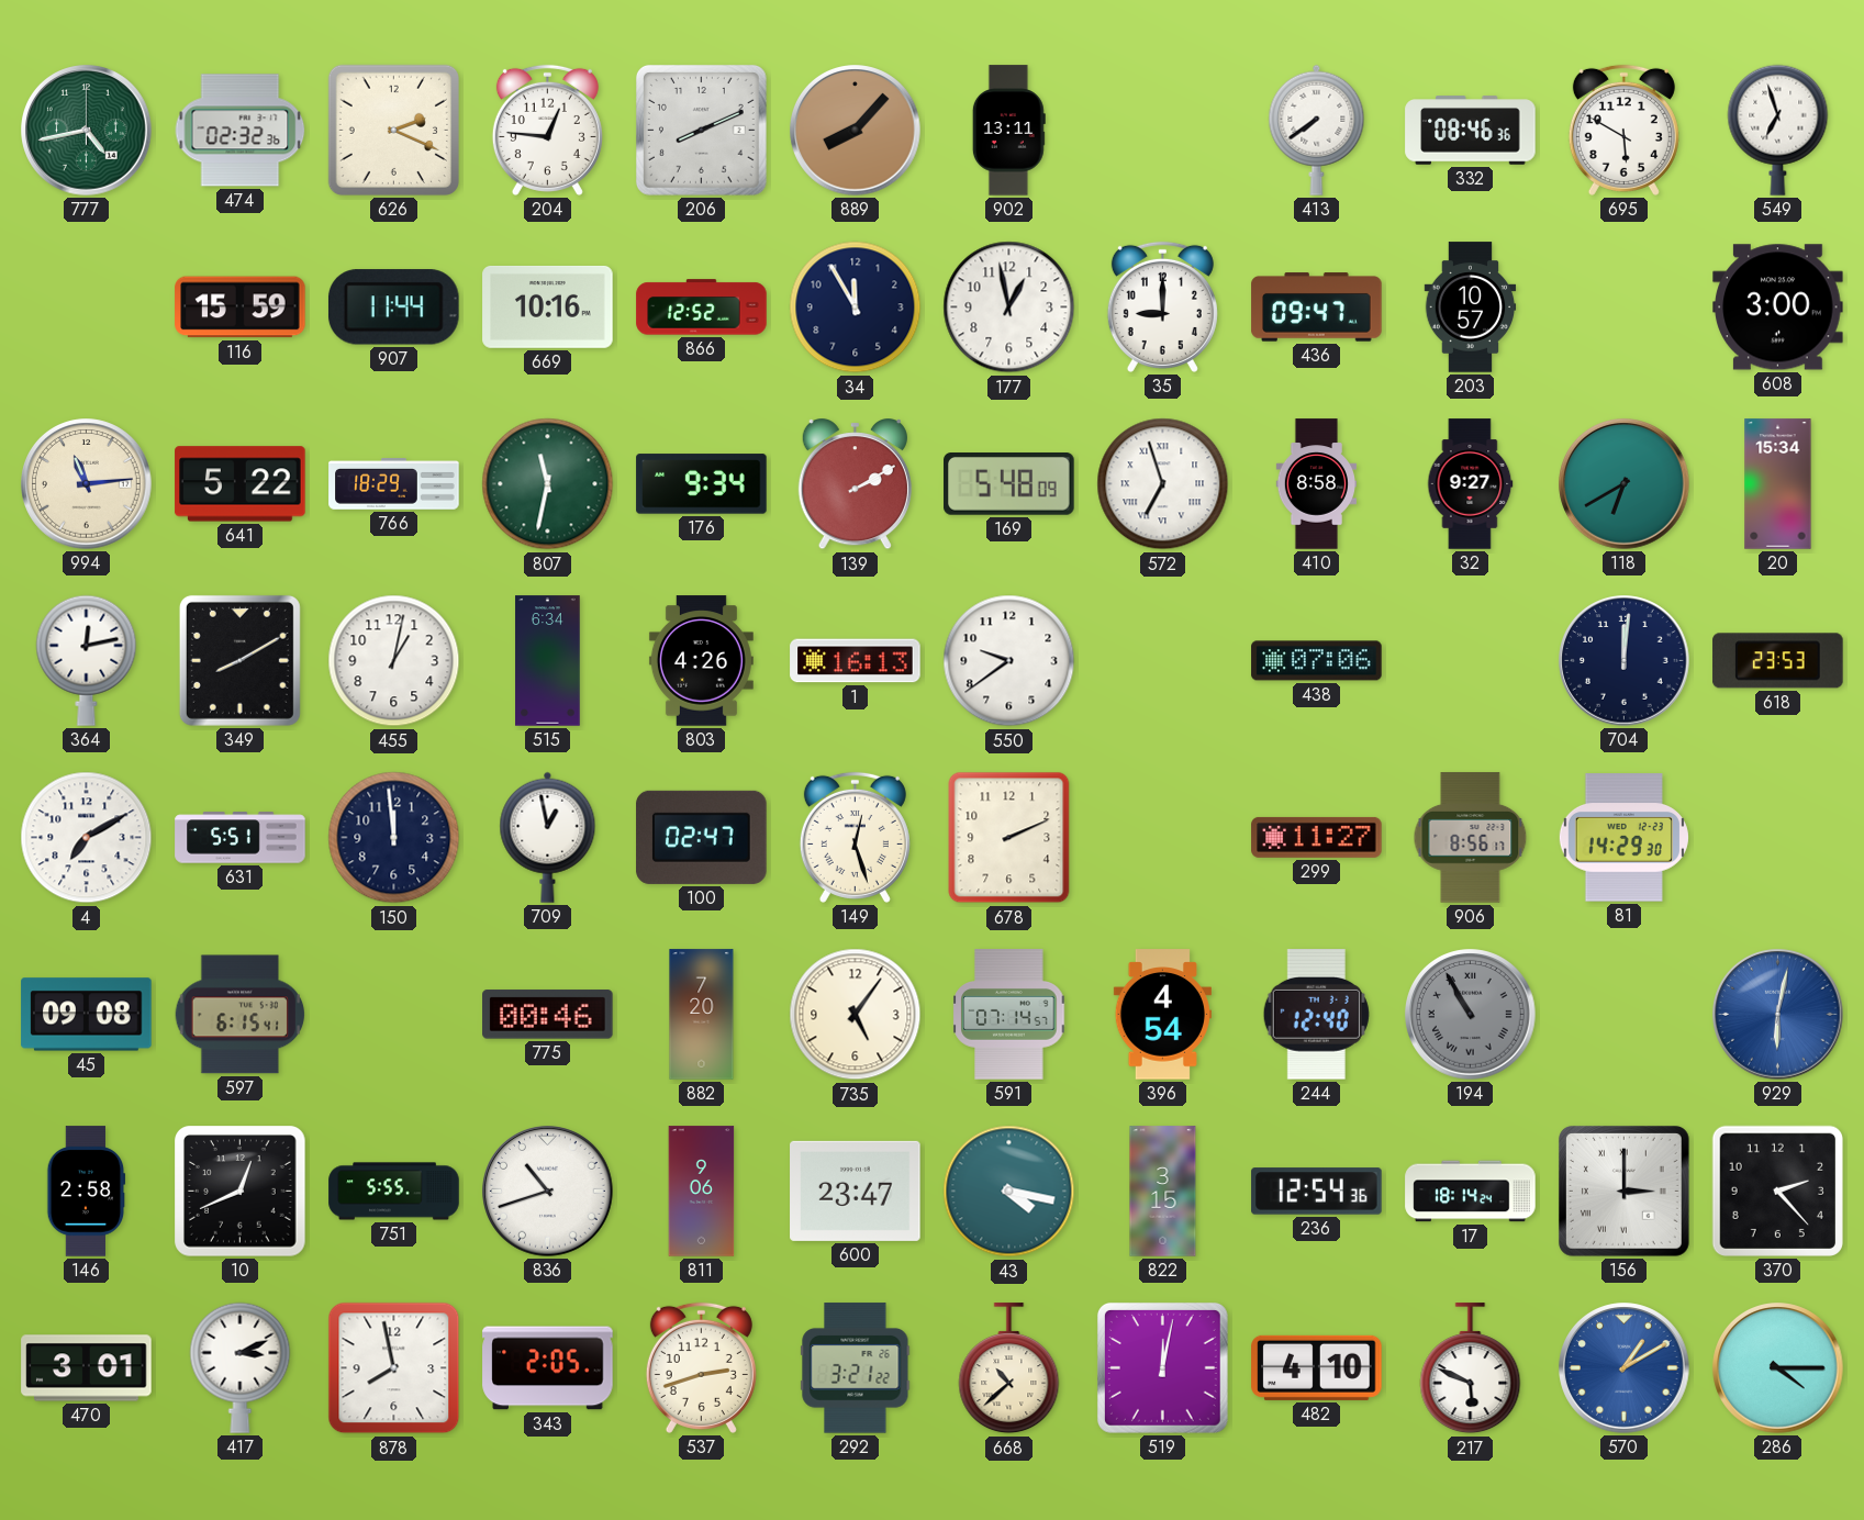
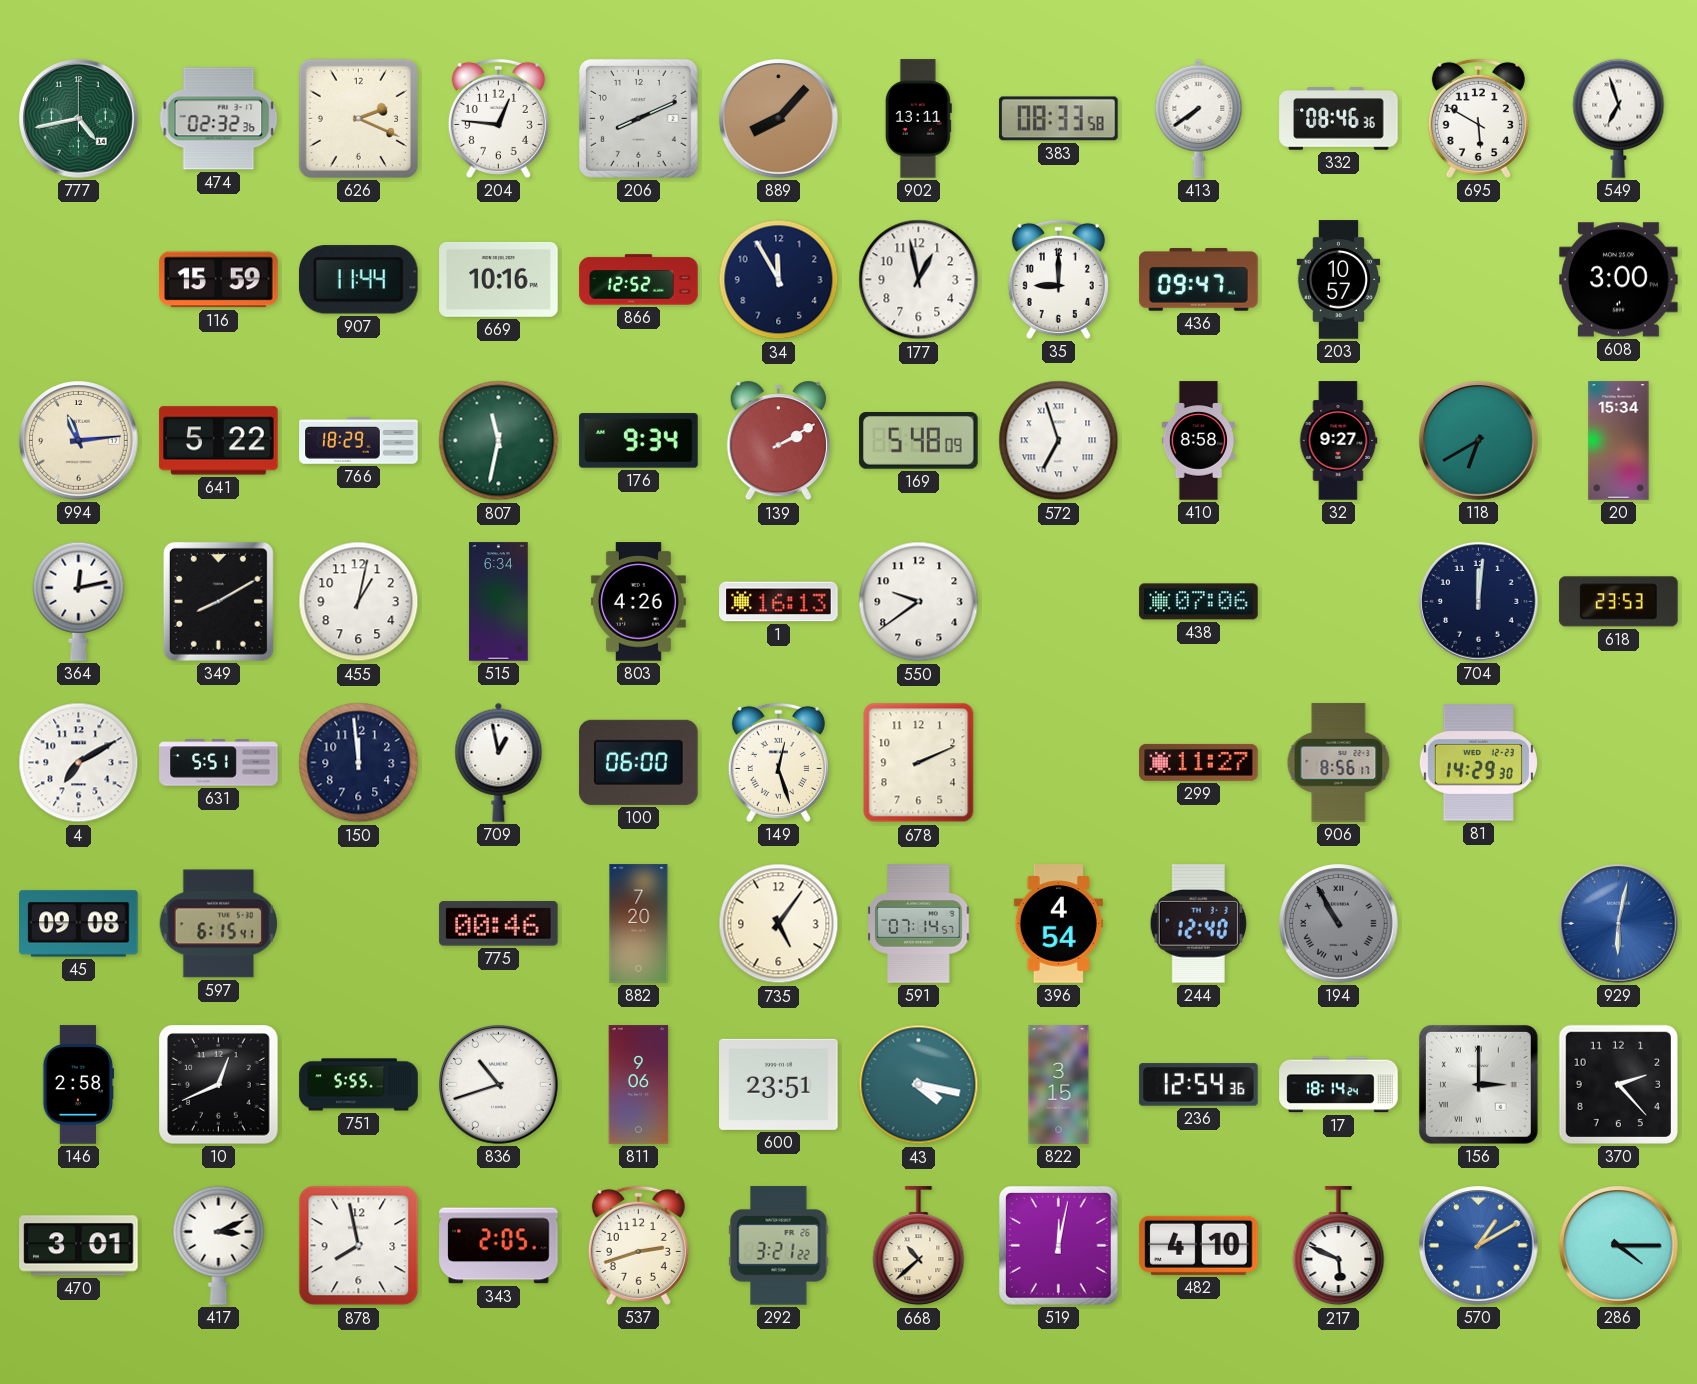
383: none -> 08:33
100: 02:47 -> 06:00
600: 23:47 -> 23:51
